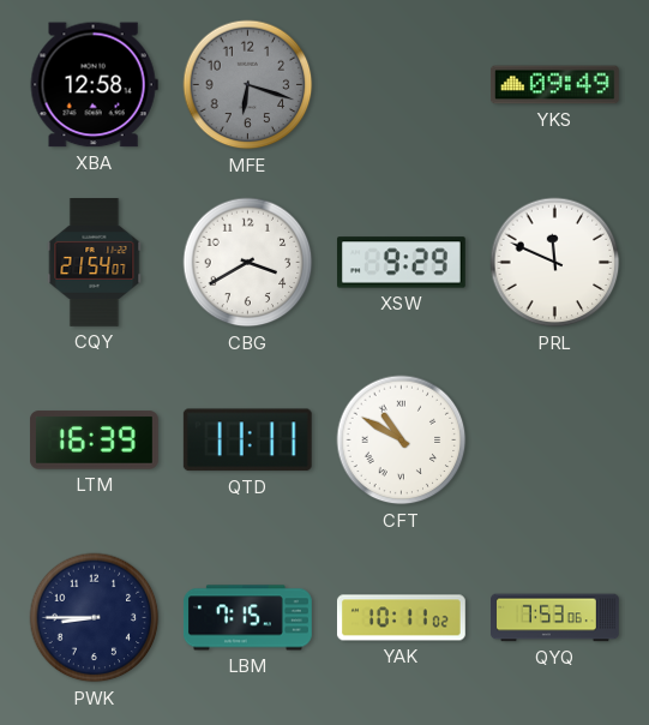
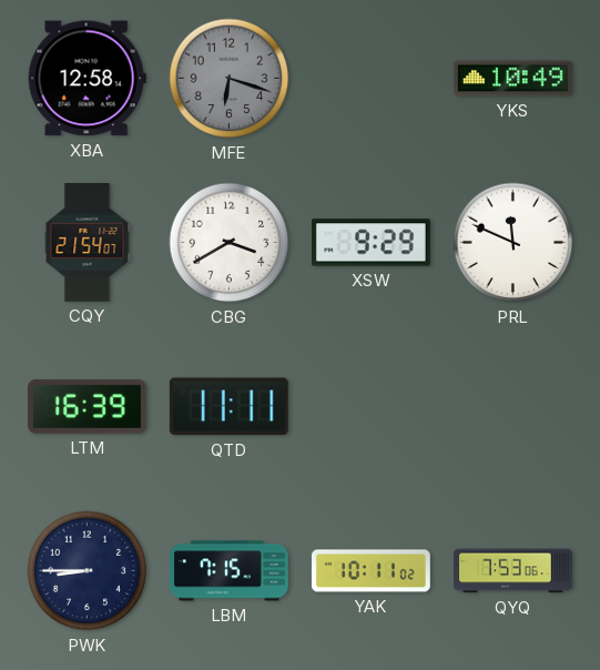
YKS: 09:49 -> 10:49
CFT: 10:50 -> none
